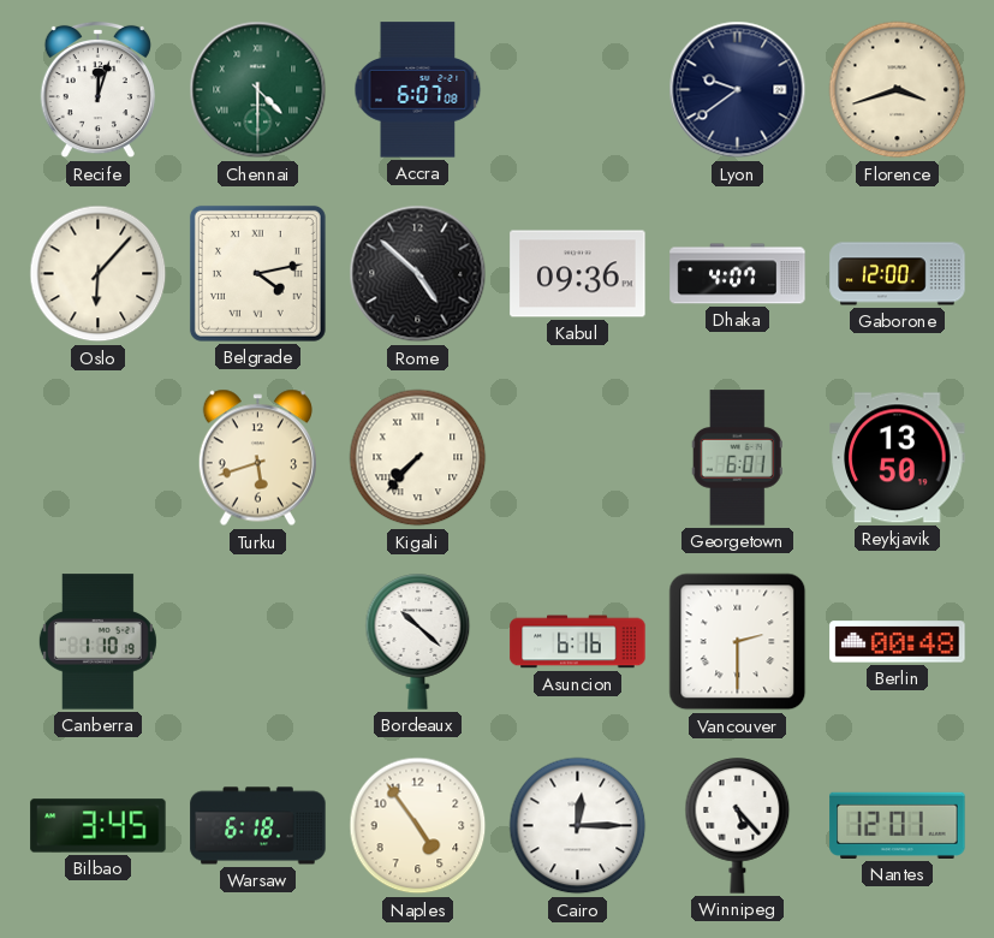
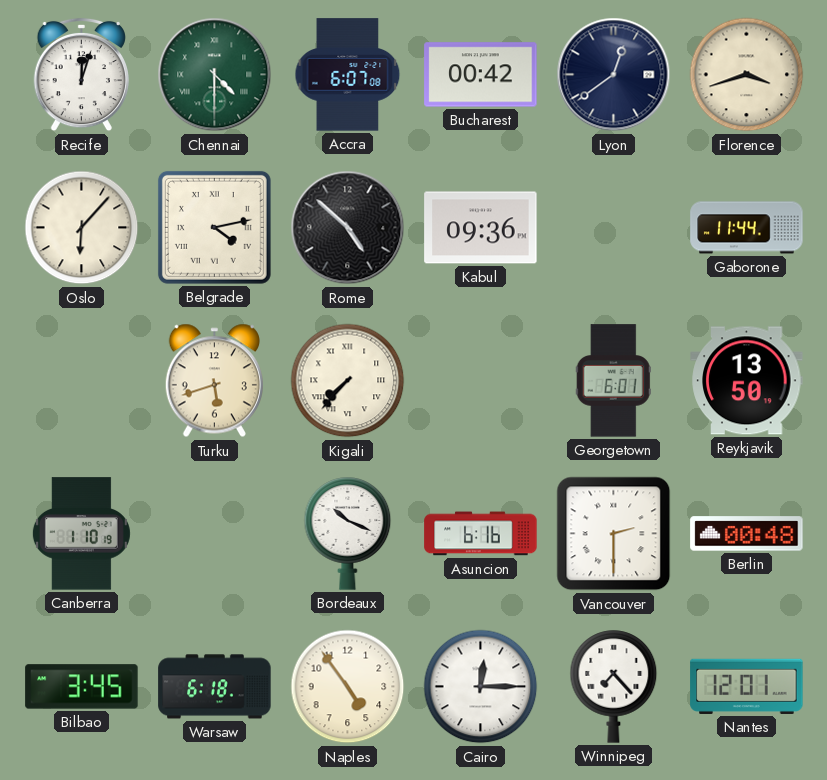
Bucharest: none -> 00:42
Lyon: 9:39 -> 12:39
Dhaka: 4:07 -> none
Gaborone: 12:00 -> 11:44
Bordeaux: 10:22 -> 10:19
Winnipeg: 5:23 -> 7:23
